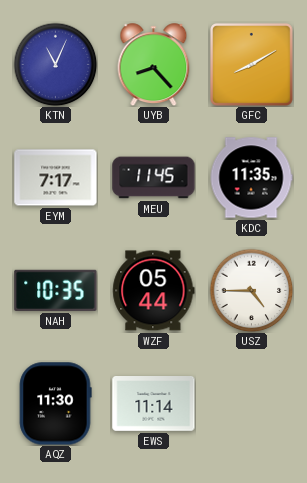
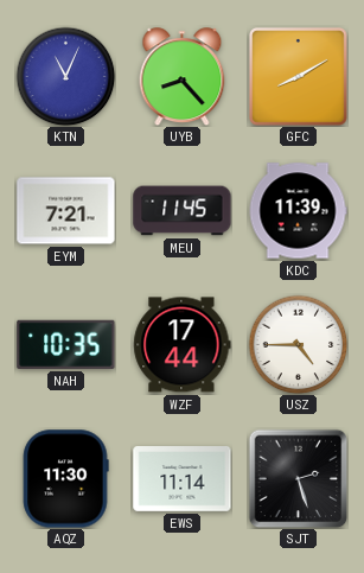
EYM: 7:17 -> 7:21
KDC: 11:35 -> 11:39
WZF: 05:44 -> 17:44
SJT: none -> 2:27
